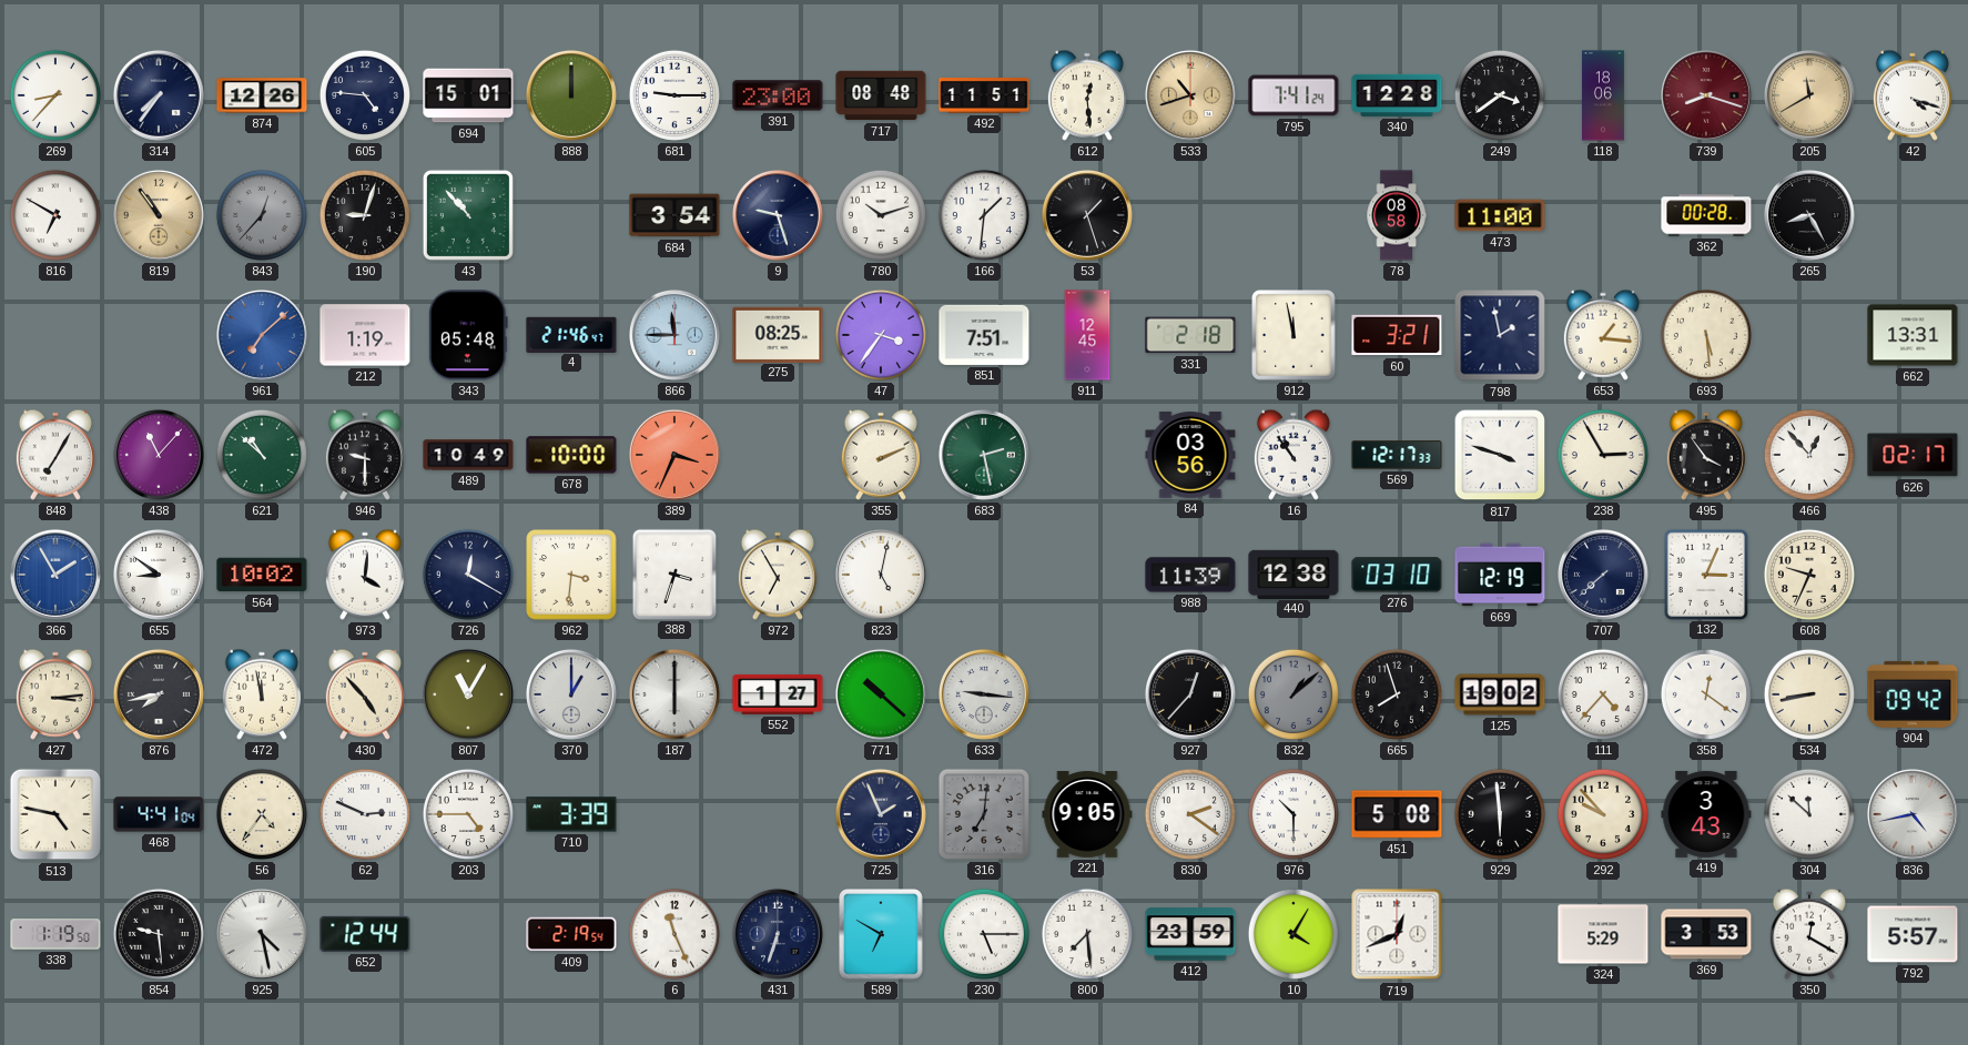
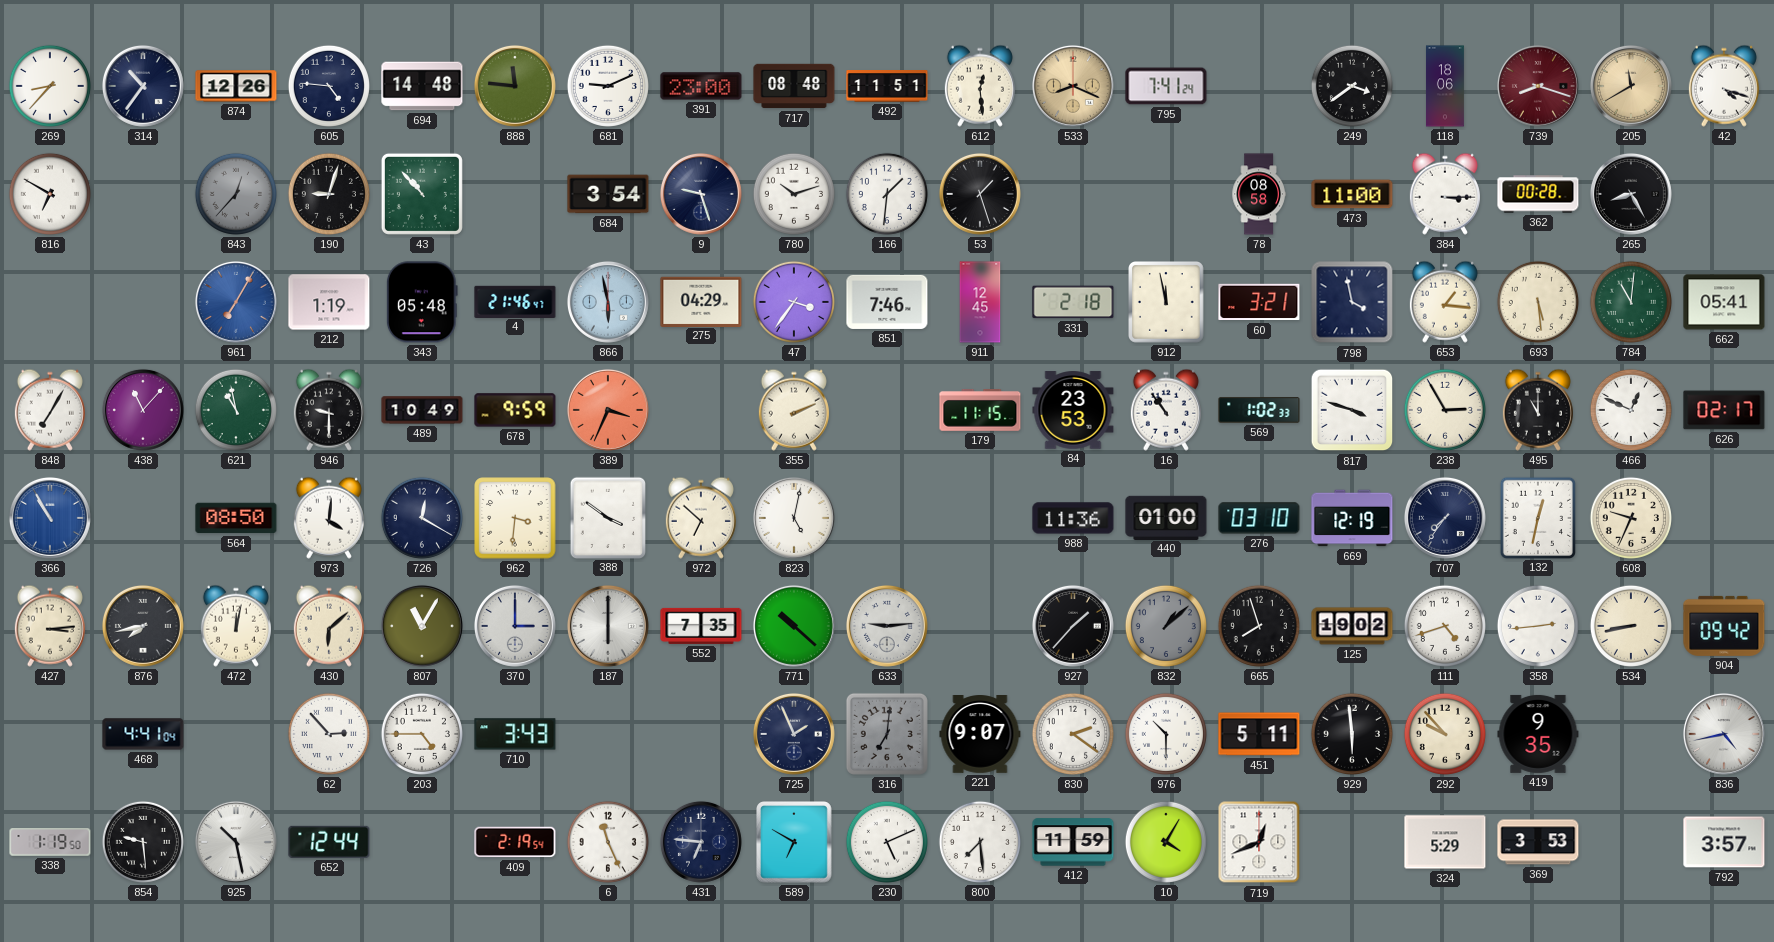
314: 7:36 -> 10:36
694: 15:01 -> 14:48
888: 12:00 -> 11:46
681: 9:15 -> 9:11
533: 10:42 -> 8:19
340: 12:28 -> none
819: 10:54 -> none
384: none -> 3:15
961: 7:08 -> 7:05
866: 11:45 -> 5:58
275: 08:25 -> 04:29
851: 7:51 -> 7:46
798: 1:58 -> 3:58
784: none -> 11:01
662: 13:31 -> 05:41
621: 10:52 -> 10:58
678: 10:00 -> 9:59
683: 2:28 -> none
179: none -> 11:15
84: 03:56 -> 23:53
569: 12:17 -> 1:02
495: 3:54 -> 11:00
466: 12:53 -> 12:49
366: 1:55 -> 10:55
655: 8:51 -> none
564: 10:02 -> 08:50
388: 3:33 -> 3:51
972: 6:55 -> 6:52
988: 11:39 -> 11:36
440: 12:38 -> 01:00
707: 7:38 -> 7:36
132: 3:04 -> 12:32
472: 11:58 -> 12:02
430: 4:53 -> 6:08
370: 1:00 -> 3:00
552: 1:27 -> 7:35
633: 9:16 -> 9:14
927: 12:37 -> 1:37
111: 4:37 -> 4:42
358: 12:21 -> 2:44
513: 4:47 -> none
56: 4:36 -> none
62: 2:49 -> 2:53
710: 3:39 -> 3:43
221: 9:05 -> 9:07
451: 5:08 -> 5:11
419: 3:43 -> 9:35
304: 11:52 -> none
925: 4:28 -> 10:28
431: 6:33 -> 6:46
230: 5:15 -> 5:11
412: 23:59 -> 11:59
350: 12:20 -> none
792: 5:57 -> 3:57
